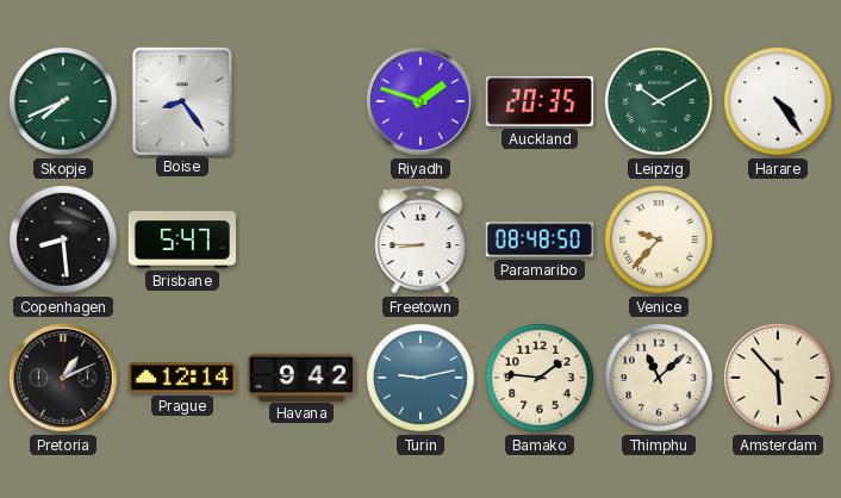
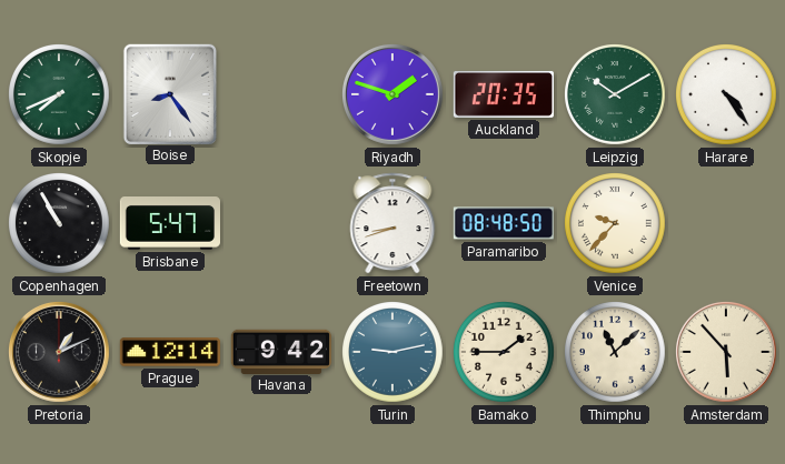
Copenhagen: 8:29 -> 10:55
Freetown: 8:45 -> 8:42
Bamako: 1:46 -> 1:45
